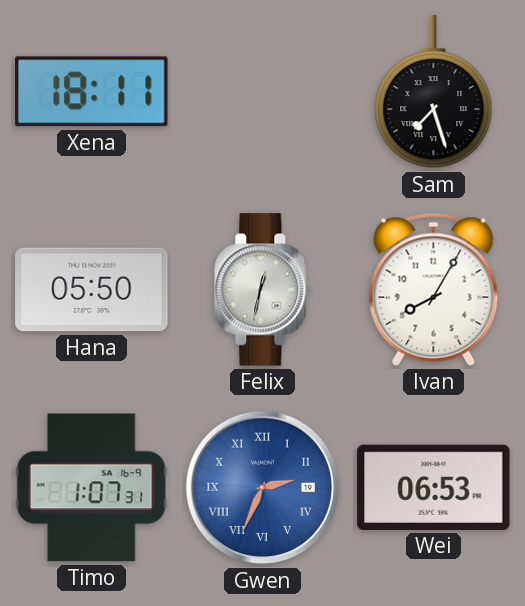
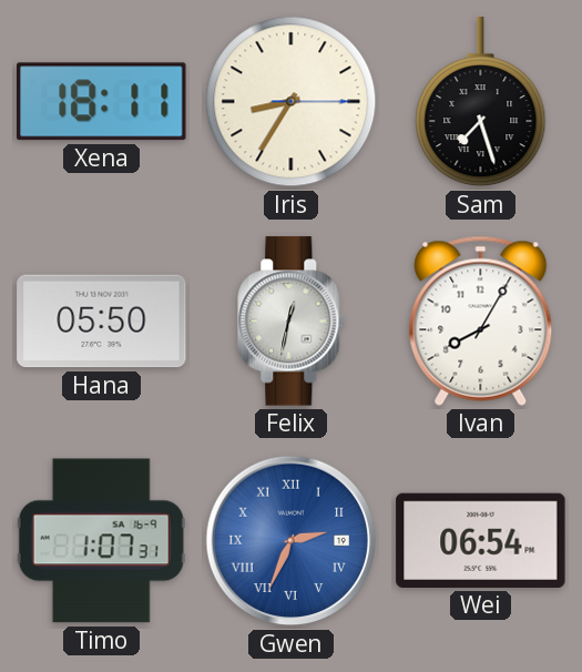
Iris: none -> 8:35
Wei: 06:53 -> 06:54
